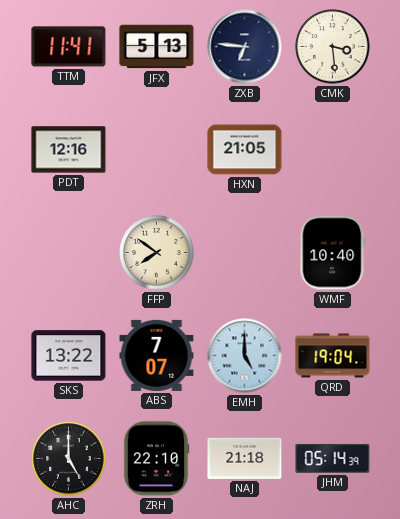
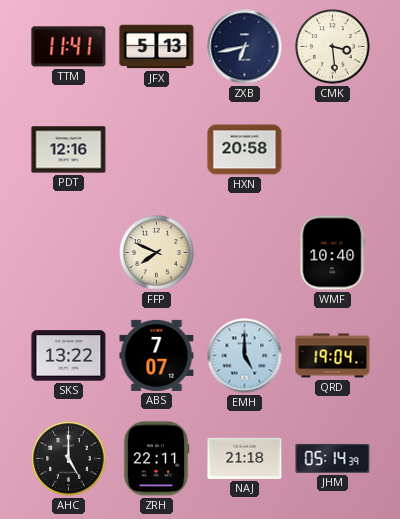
ZXB: 6:46 -> 6:43
HXN: 21:05 -> 20:58
FFP: 7:51 -> 7:49
ZRH: 22:10 -> 22:11
